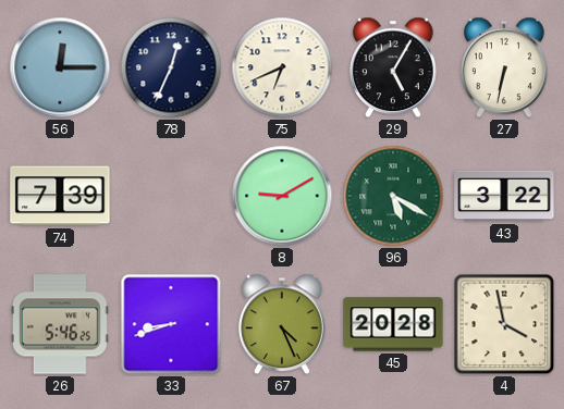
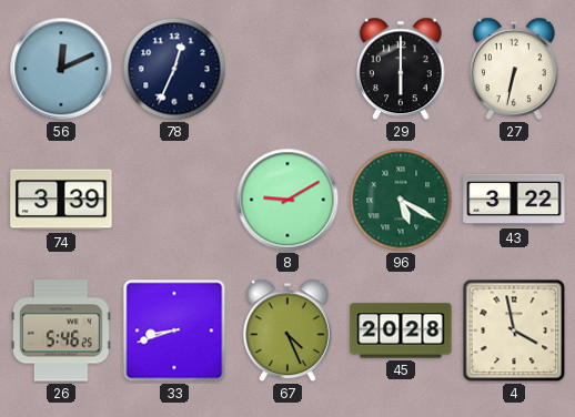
56: 12:15 -> 12:11
75: 6:41 -> none
29: 5:05 -> 6:00
74: 7:39 -> 3:39
